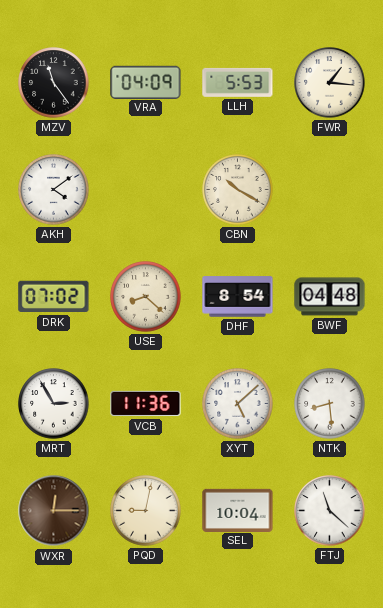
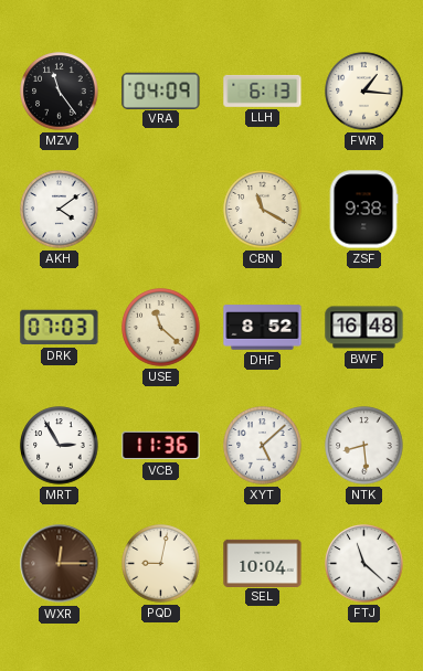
LLH: 5:53 -> 6:13
CBN: 10:20 -> 11:20
ZSF: none -> 9:38
DRK: 07:02 -> 07:03
USE: 8:22 -> 11:22
DHF: 8:54 -> 8:52
BWF: 04:48 -> 16:48
